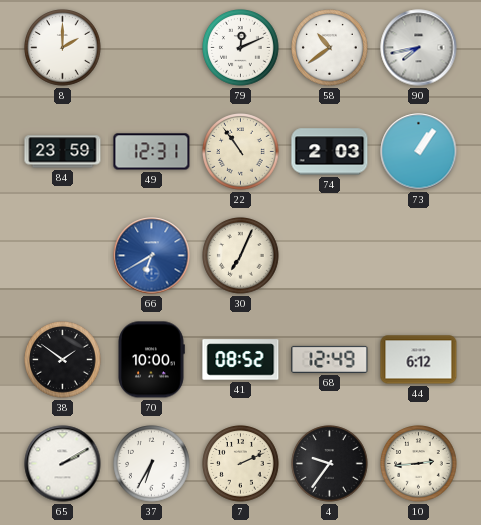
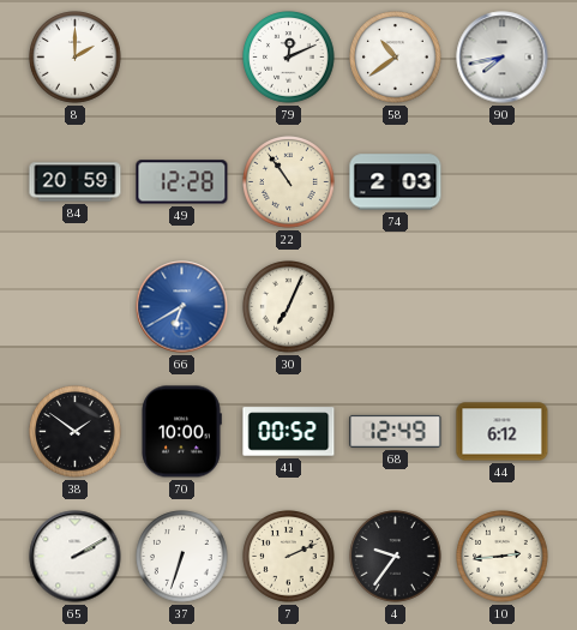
84: 23:59 -> 20:59
49: 12:31 -> 12:28
73: 1:06 -> none
41: 08:52 -> 00:52
37: 6:35 -> 6:33
